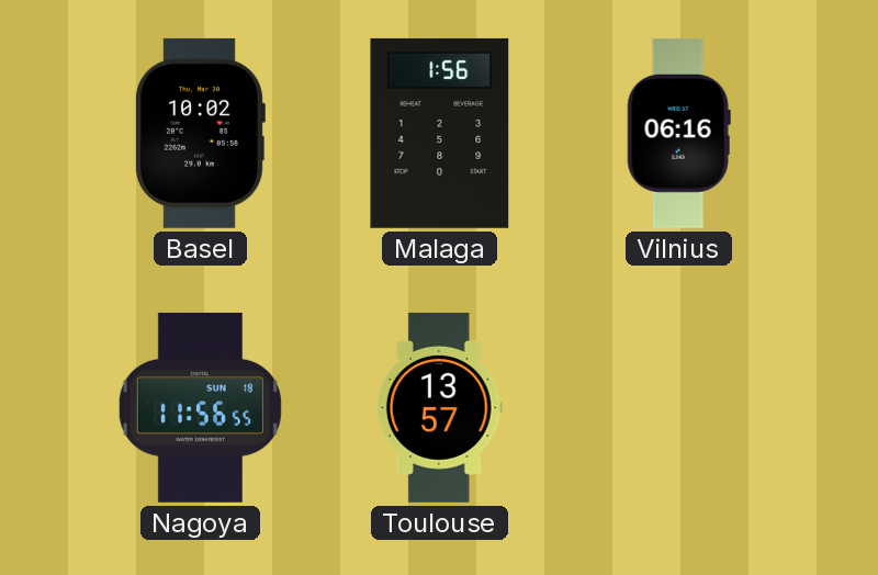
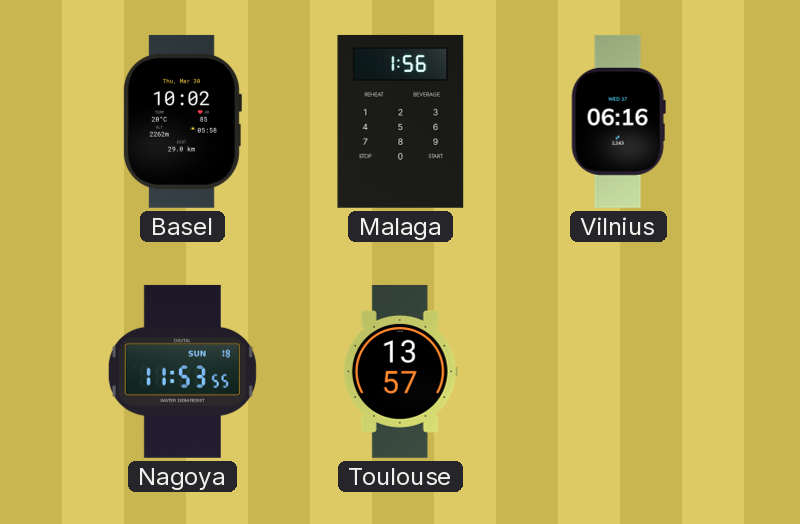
Nagoya: 11:56 -> 11:53
